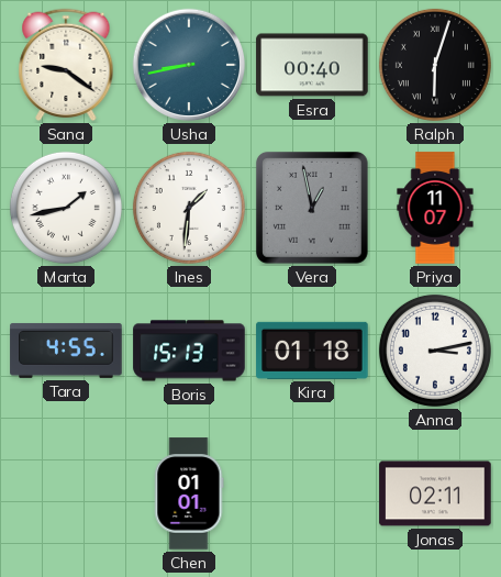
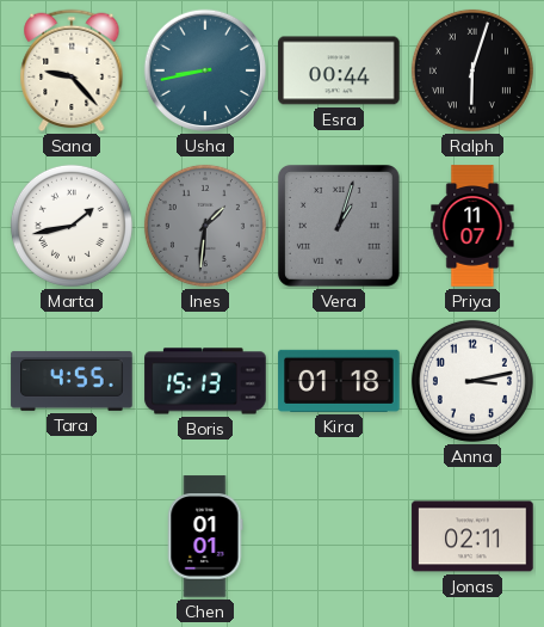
Sana: 9:21 -> 9:23
Esra: 00:40 -> 00:44
Ines dial: white -> grey
Vera: 12:58 -> 1:03
